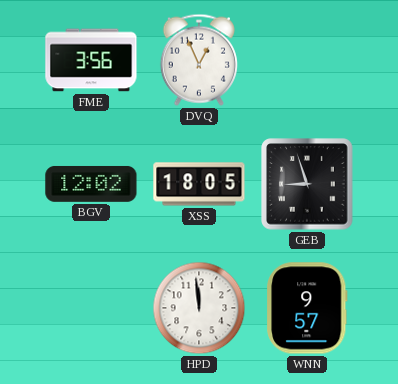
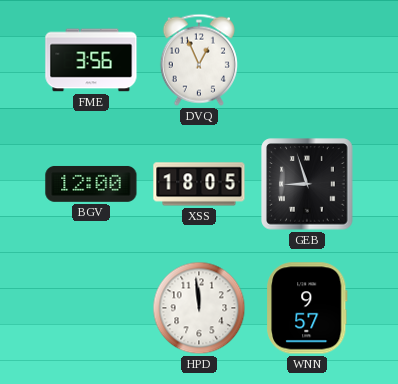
BGV: 12:02 -> 12:00
